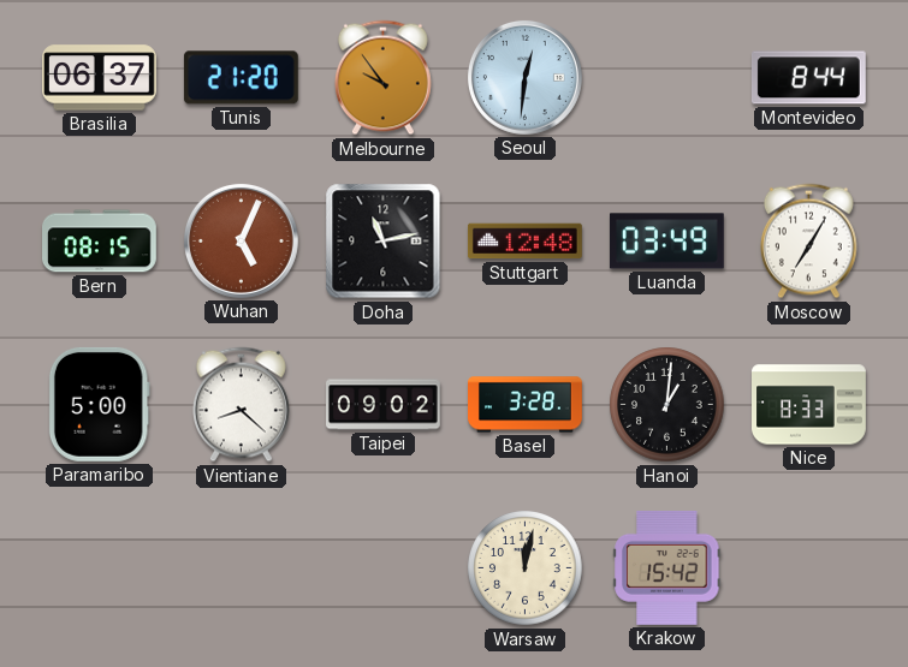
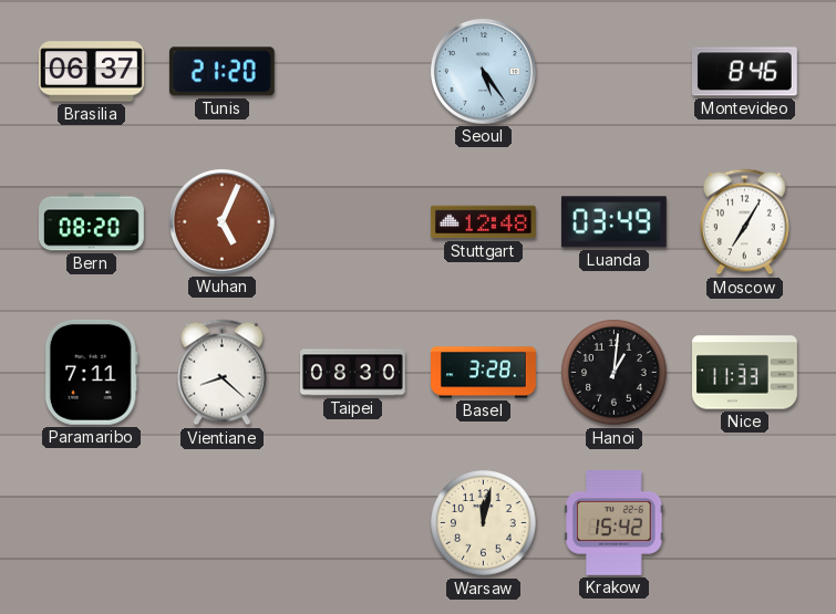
Melbourne: 9:54 -> none
Seoul: 12:31 -> 5:24
Montevideo: 8:44 -> 8:46
Bern: 08:15 -> 08:20
Doha: 11:13 -> none
Paramaribo: 5:00 -> 7:11
Taipei: 09:02 -> 08:30
Nice: 8:33 -> 11:33
